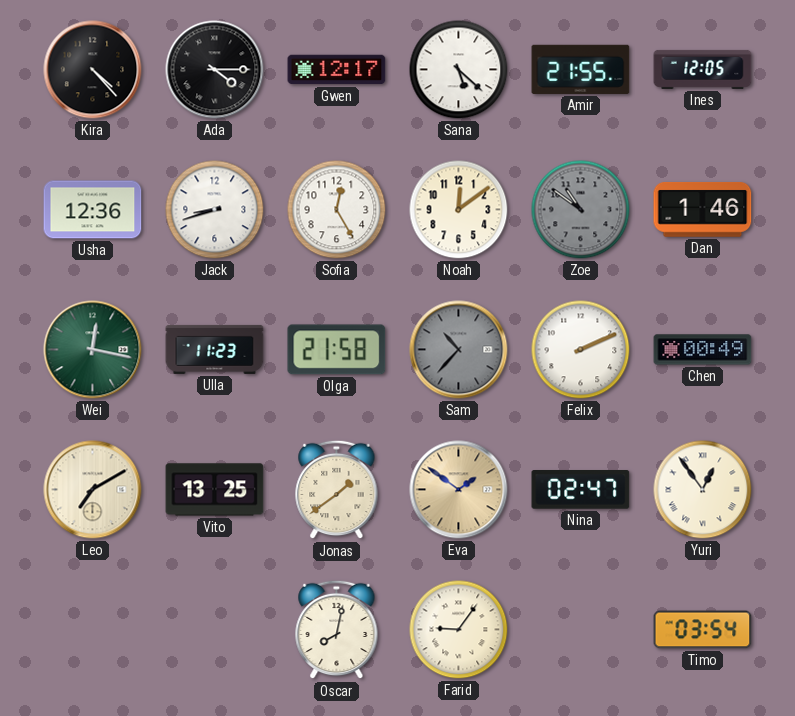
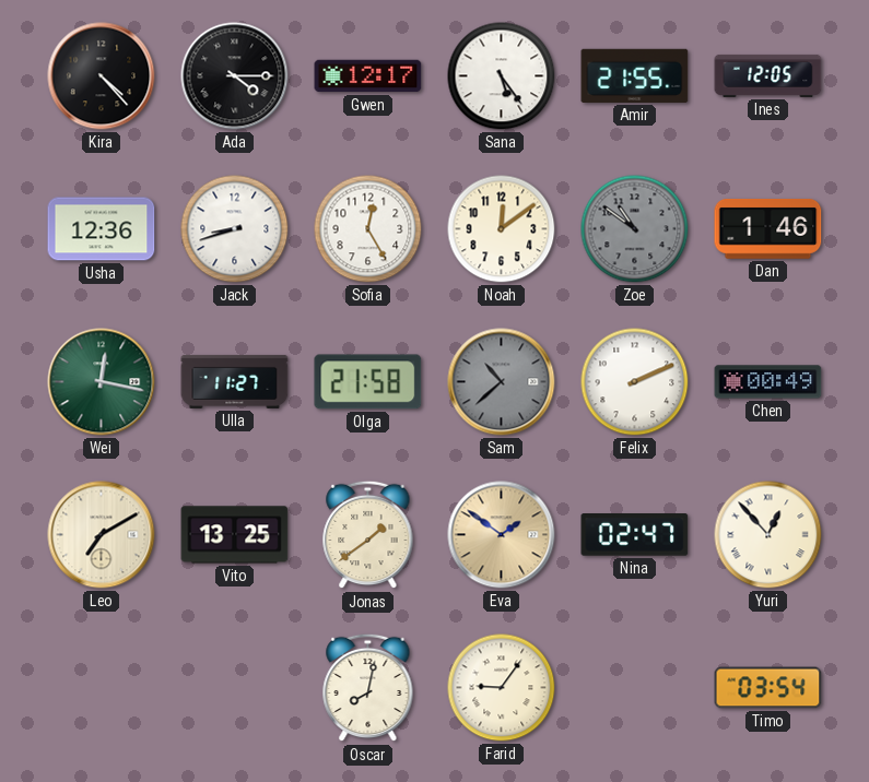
Sana: 5:22 -> 5:24
Ulla: 11:23 -> 11:27
Sam: 10:37 -> 10:38
Yuri: 12:54 -> 12:53
